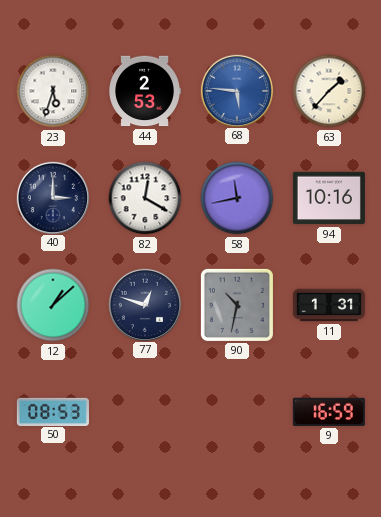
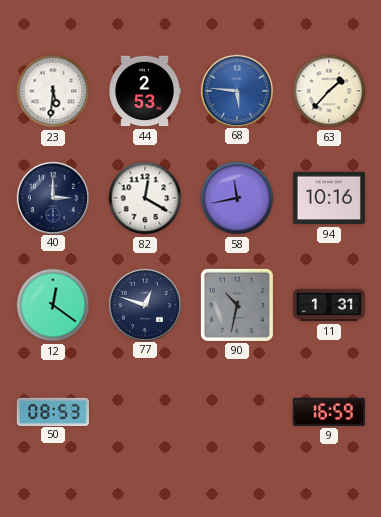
23: 5:33 -> 5:31
12: 1:08 -> 12:21
